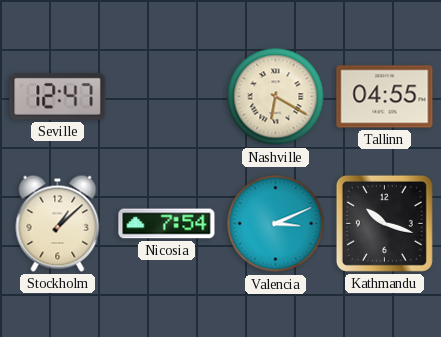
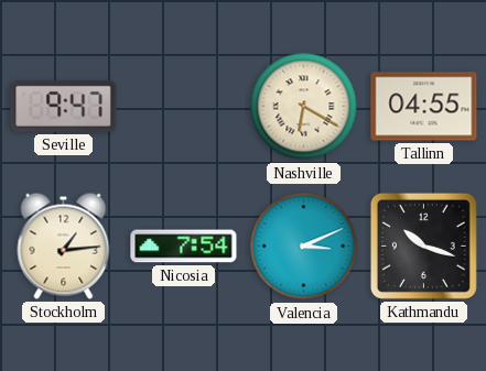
Seville: 12:47 -> 9:47
Stockholm: 1:08 -> 1:14
